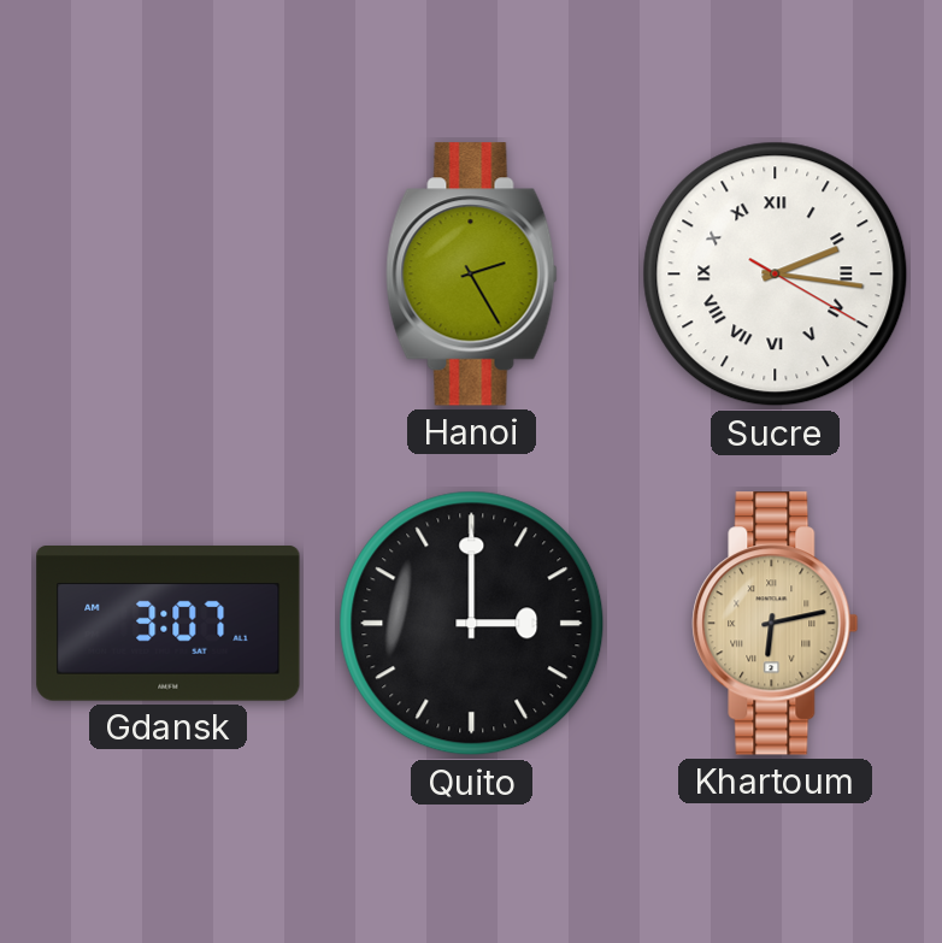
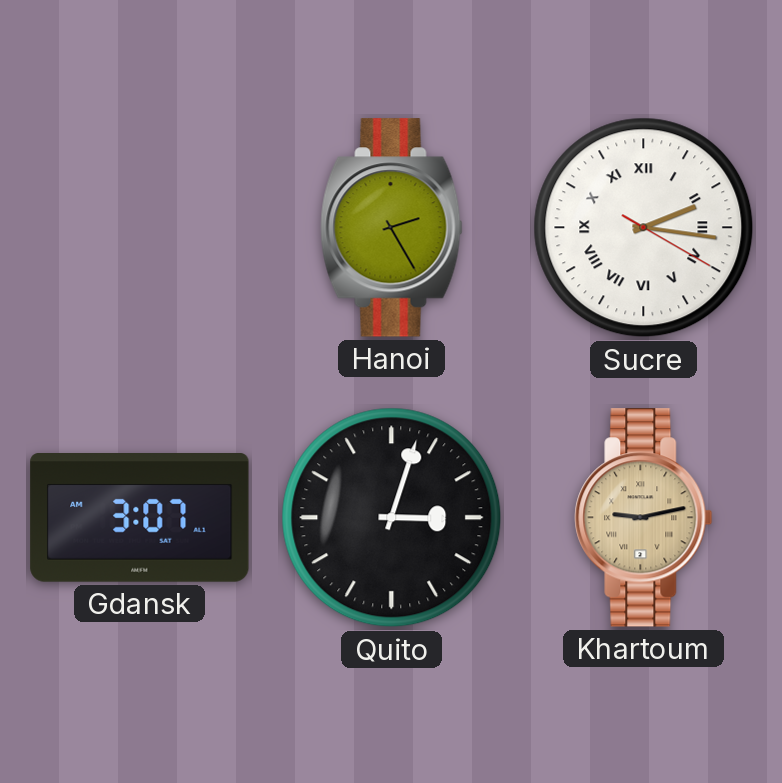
Quito: 3:00 -> 3:03
Khartoum: 6:13 -> 9:13
